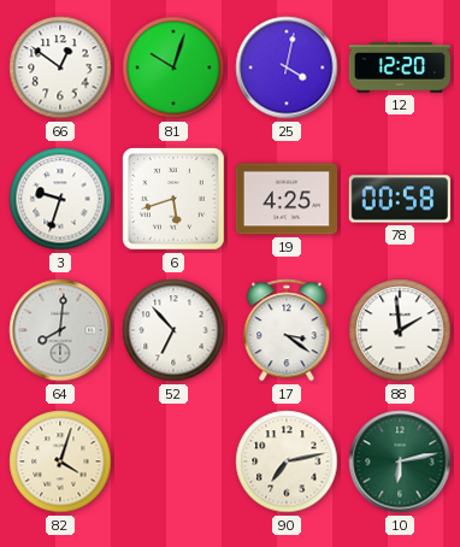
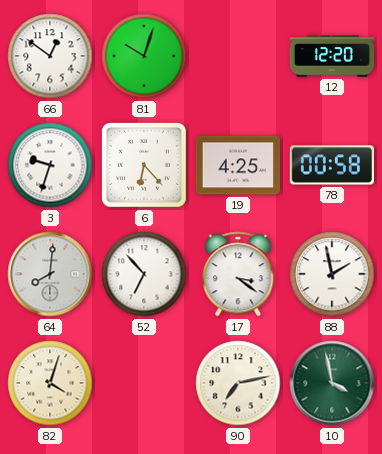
25: 4:02 -> none
6: 5:42 -> 6:23
88: 1:59 -> 1:58
10: 6:13 -> 3:58
